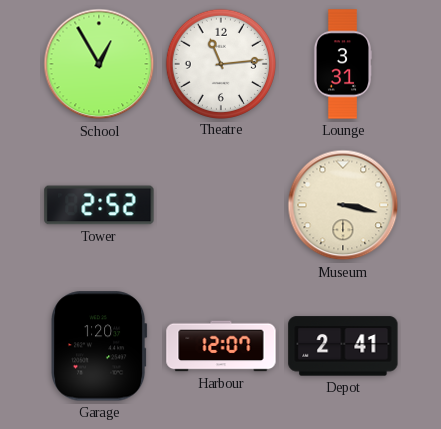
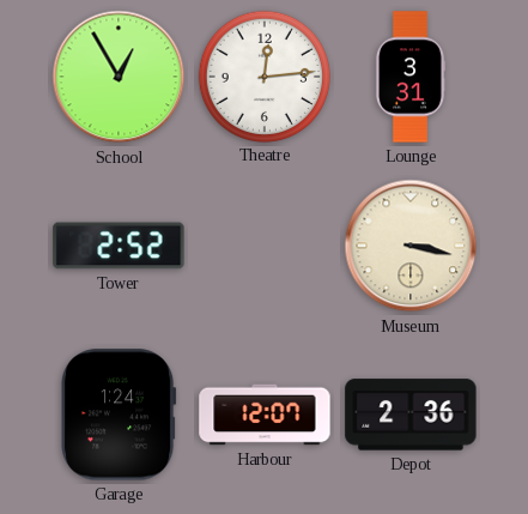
Theatre: 11:14 -> 12:14
Garage: 1:20 -> 1:24
Depot: 2:41 -> 2:36
